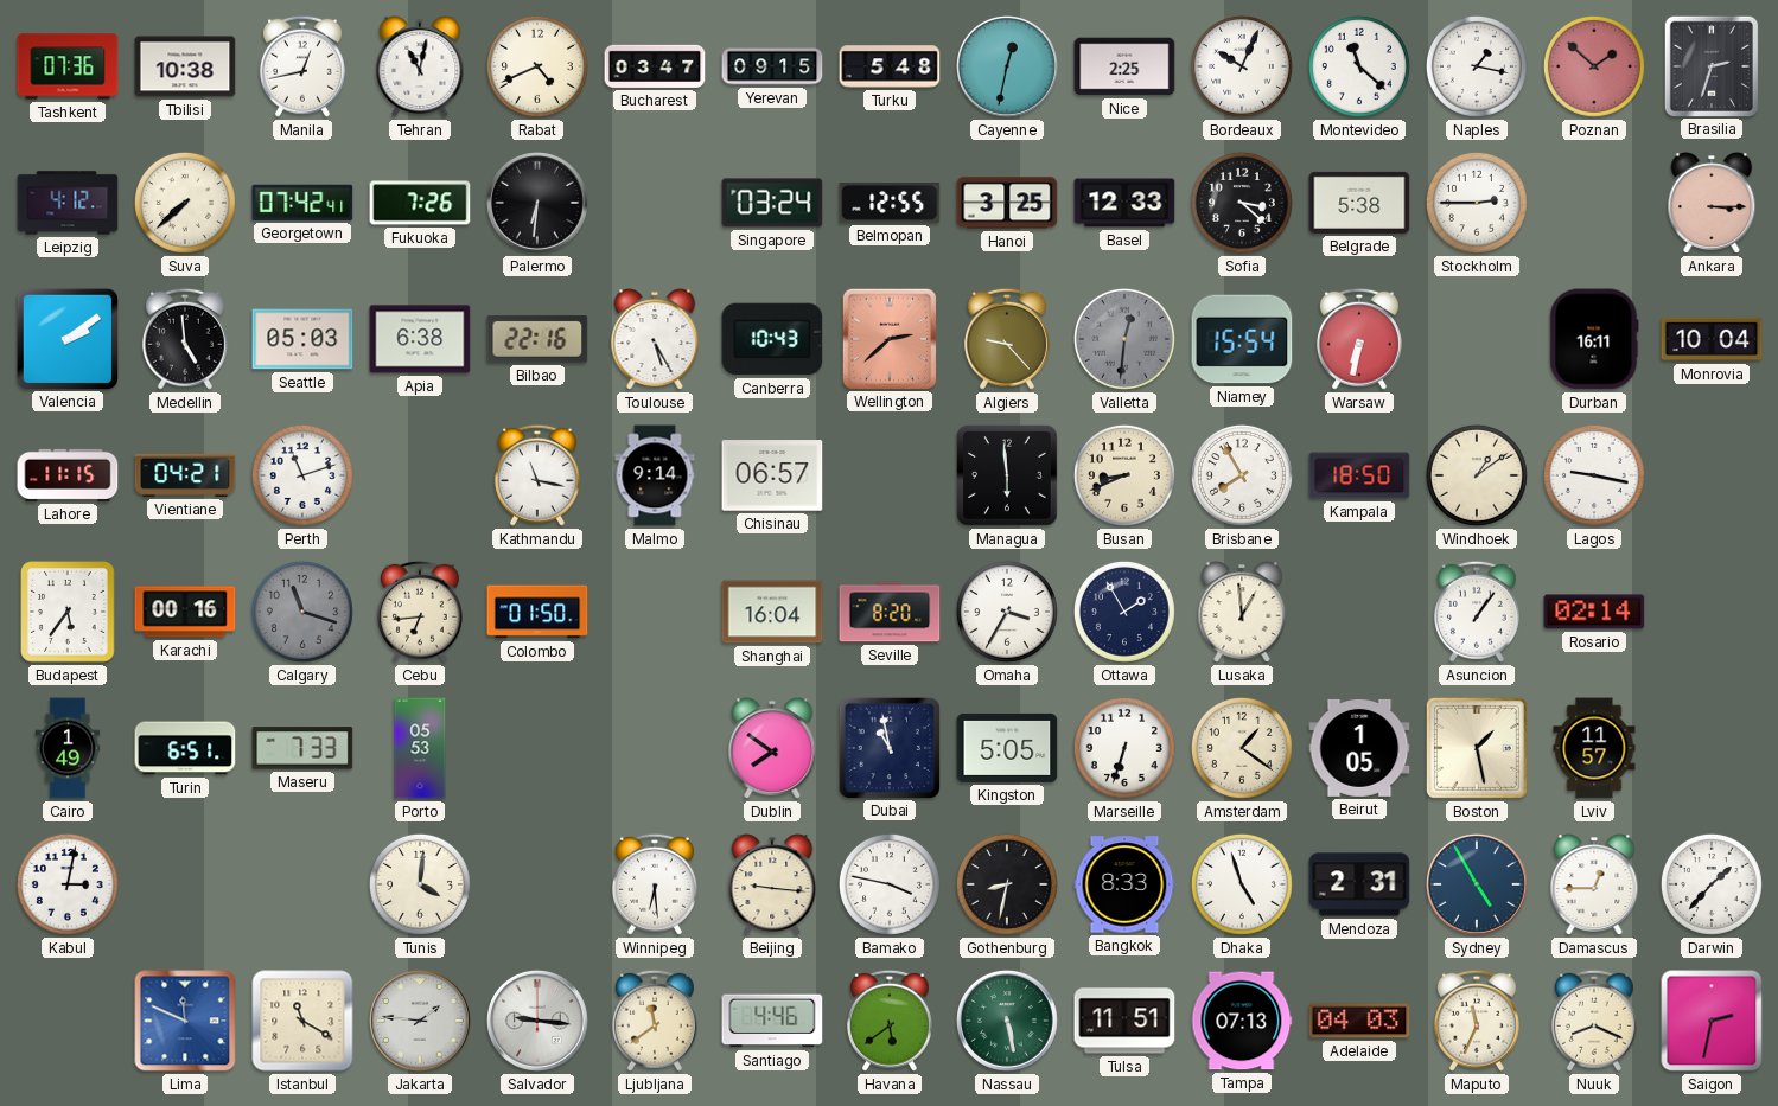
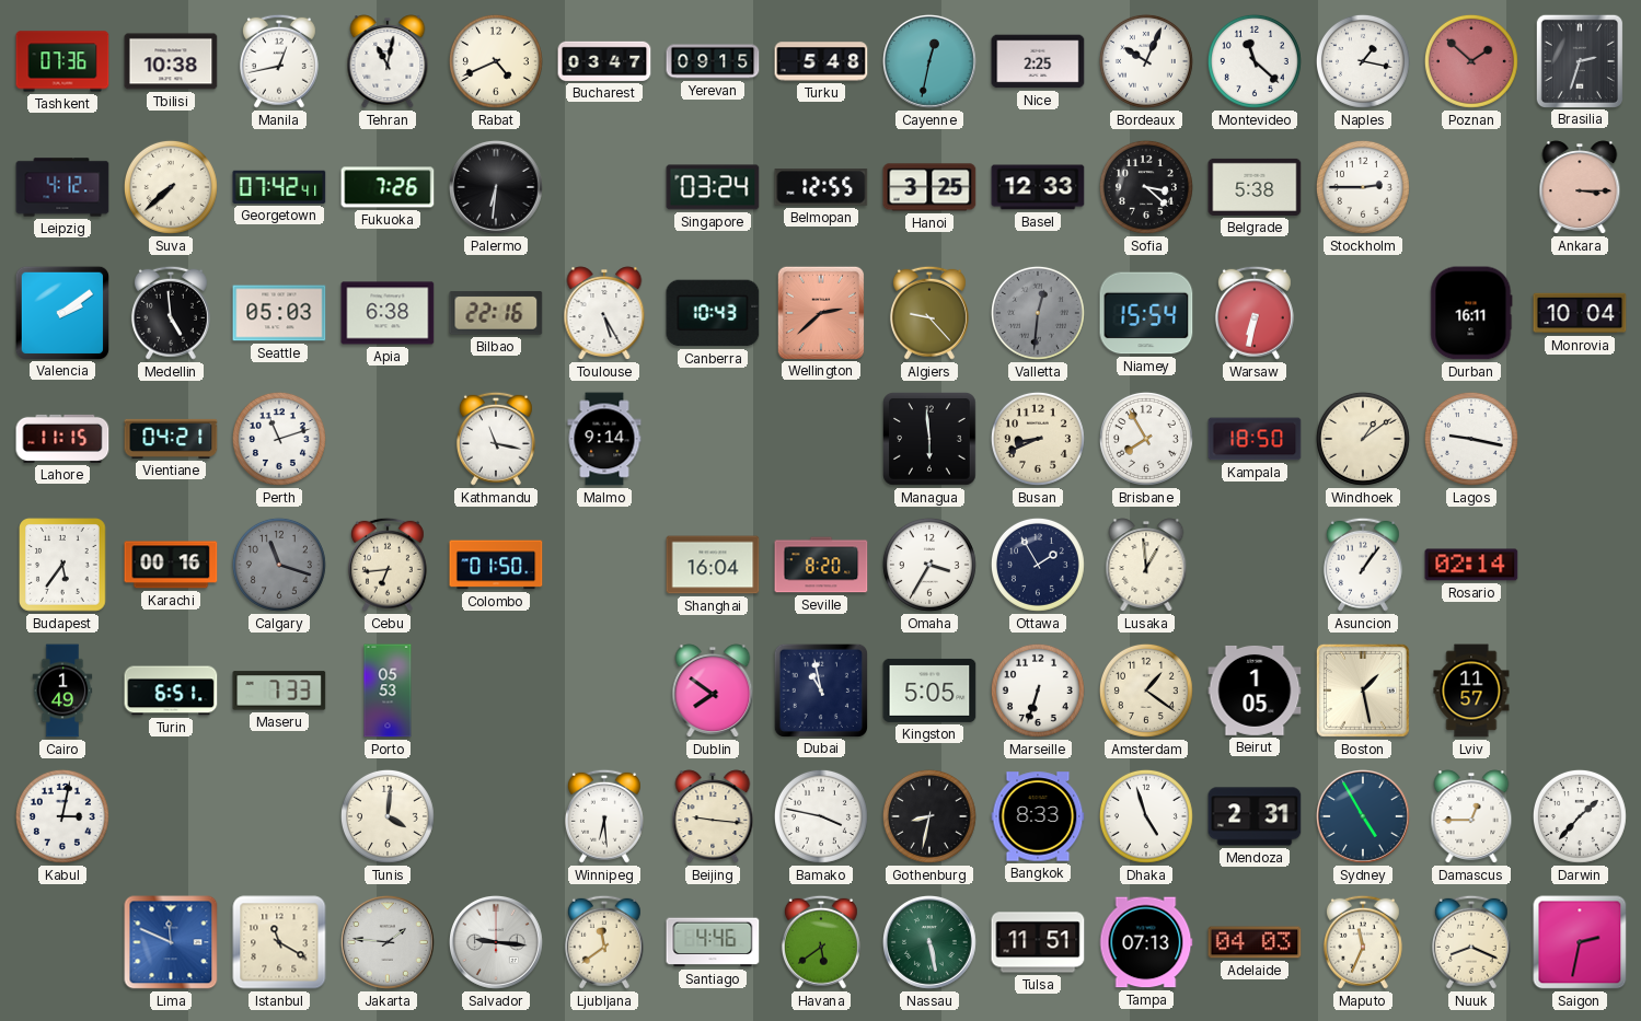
Chisinau: 06:57 -> none
